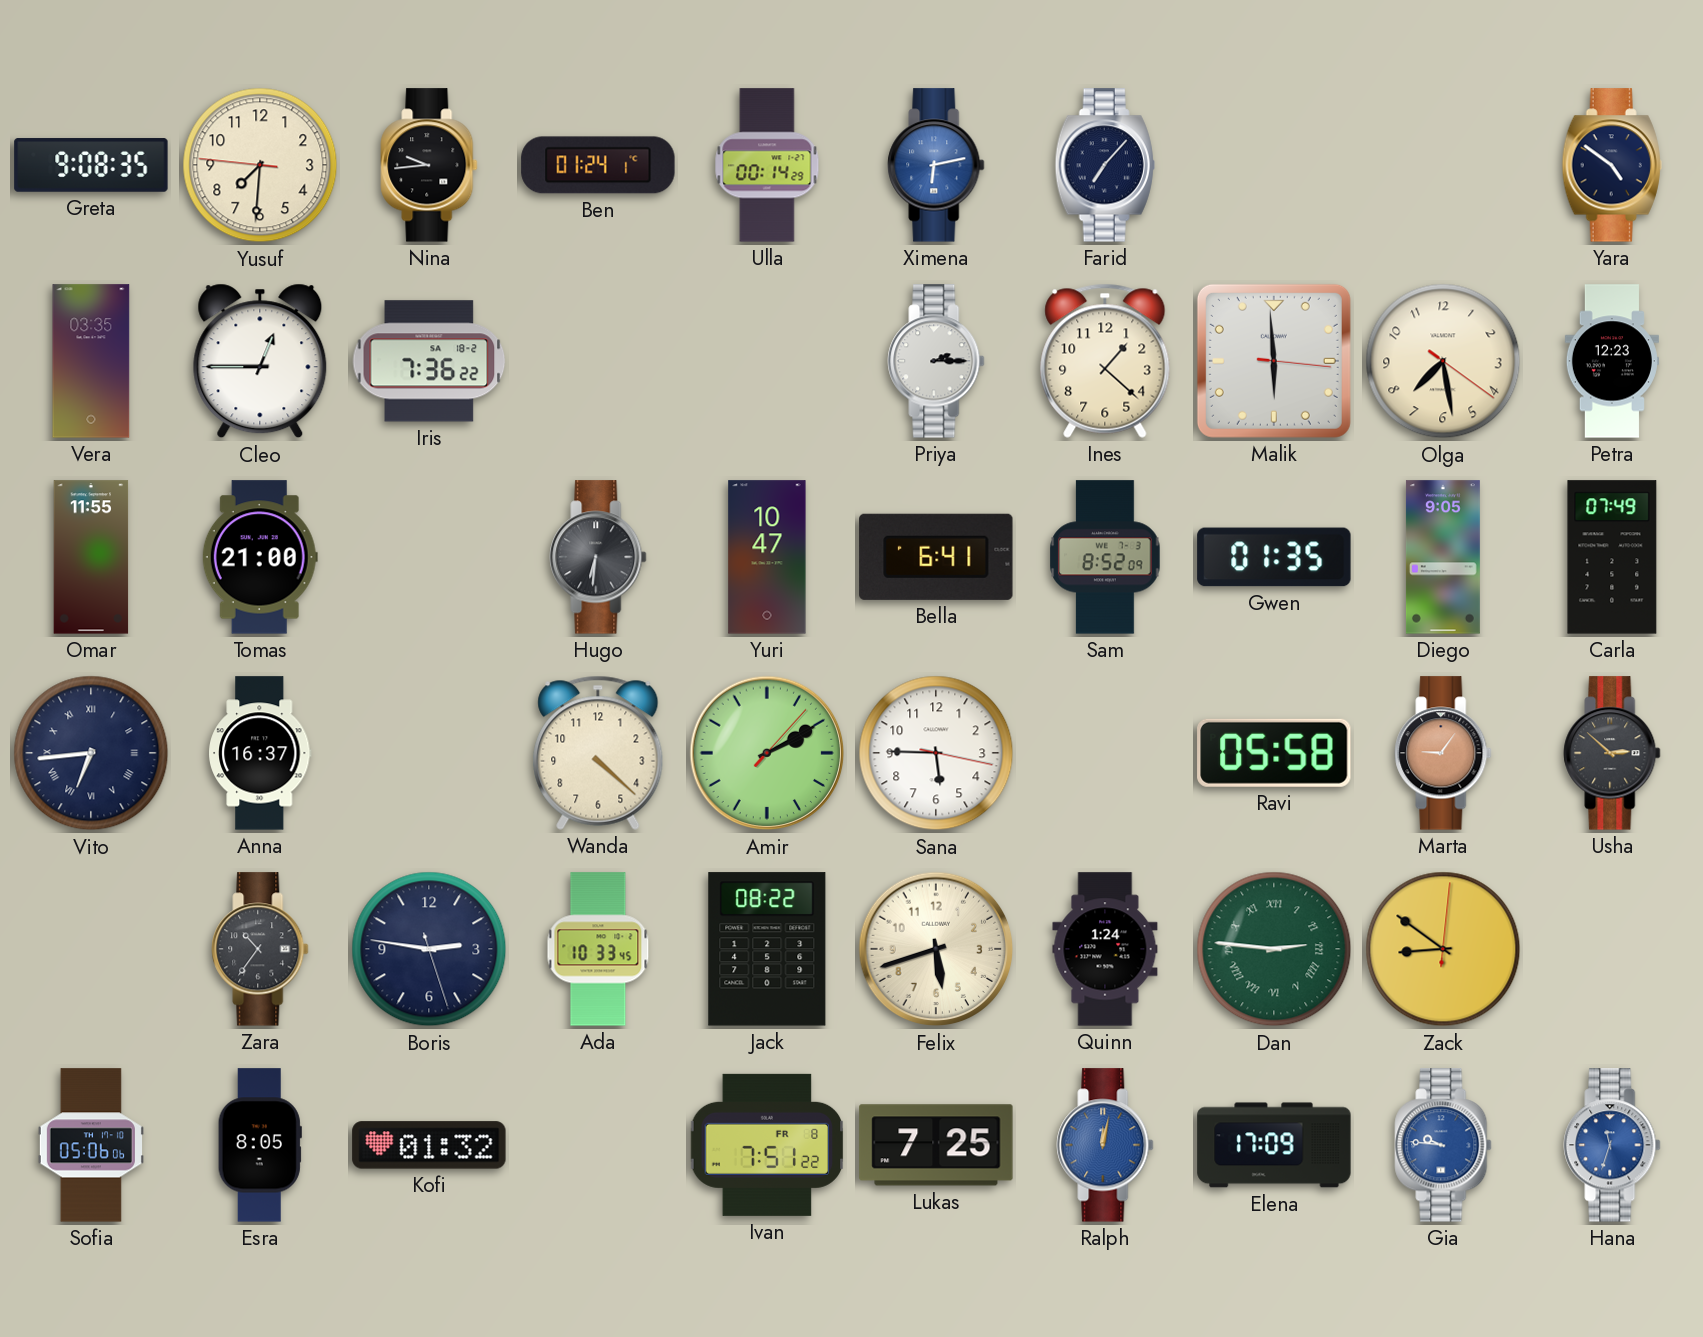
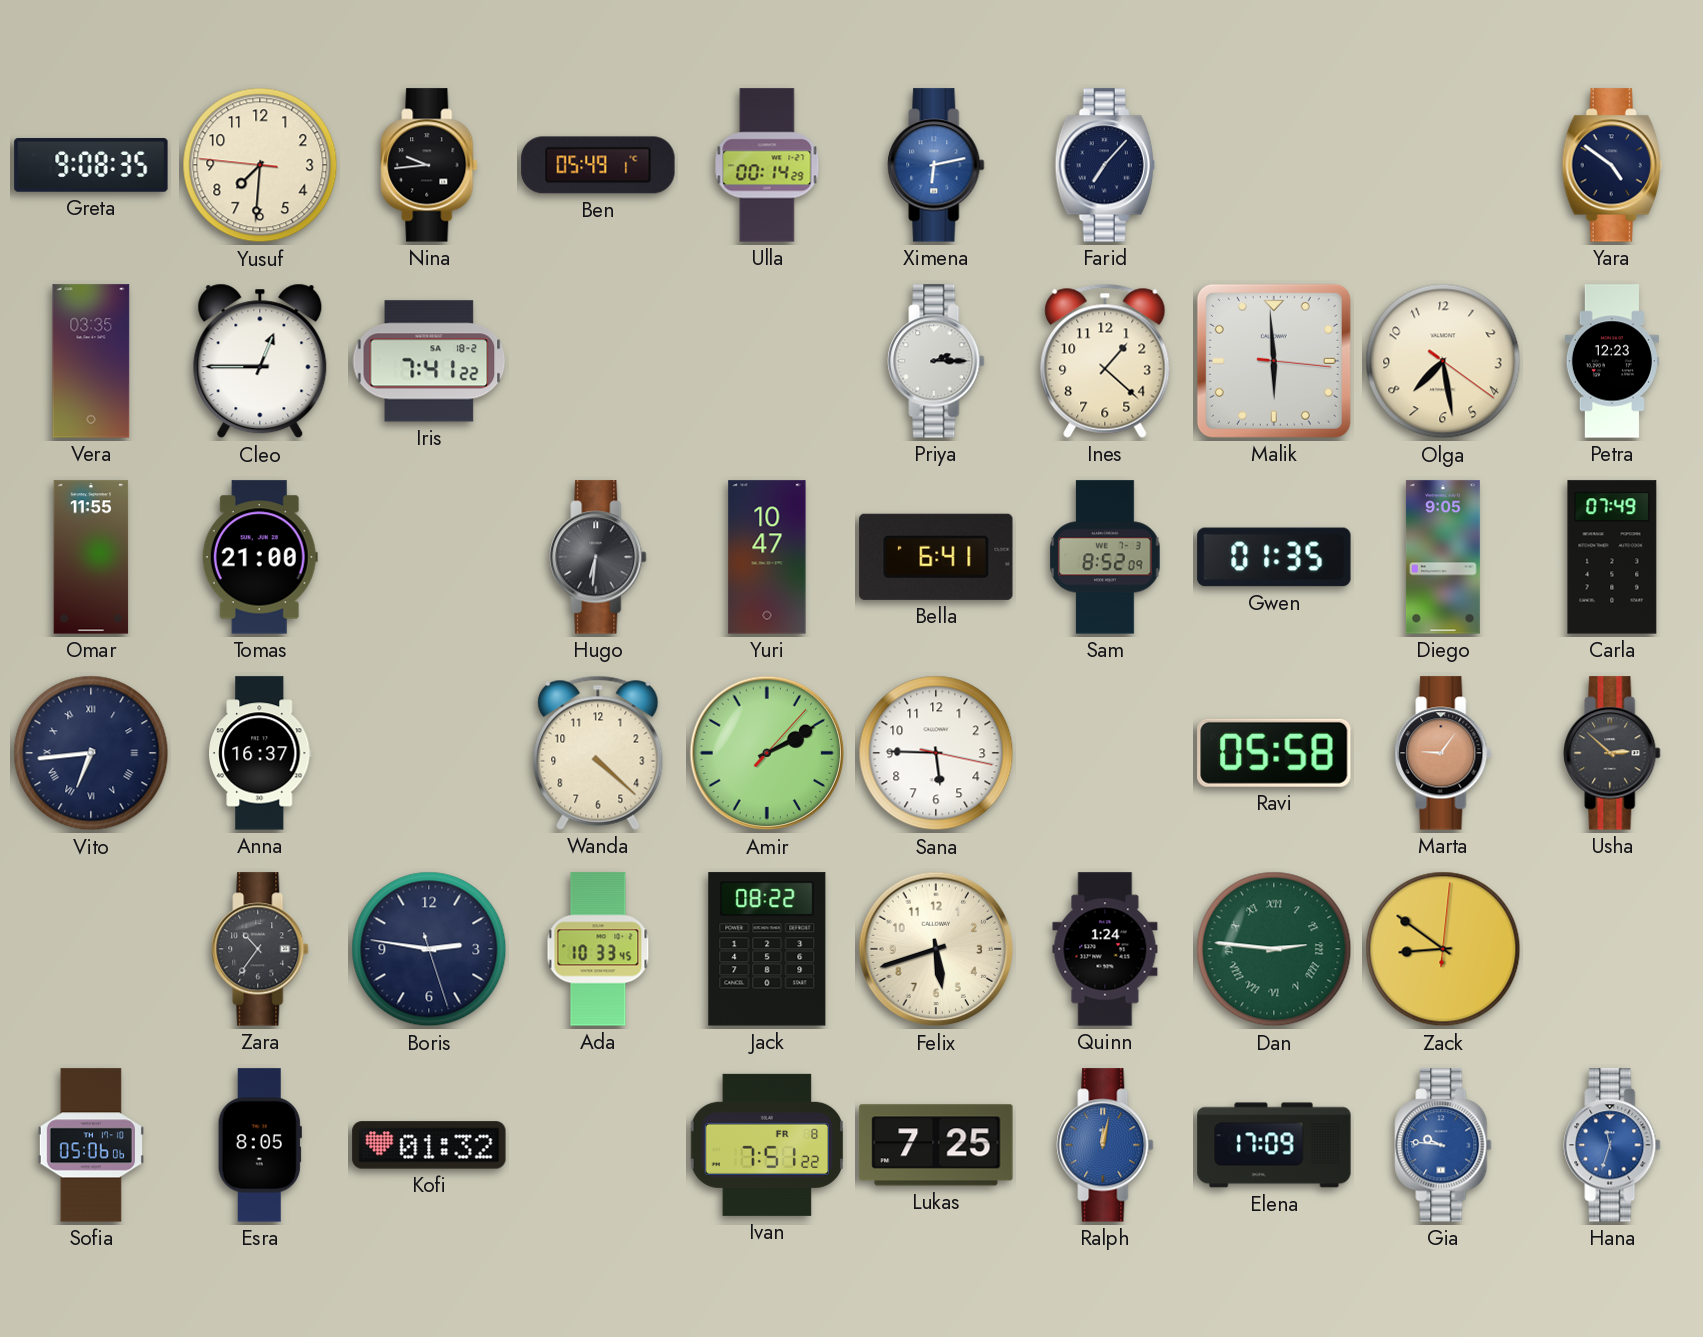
Ben: 01:24 -> 05:49
Iris: 7:36 -> 7:41
